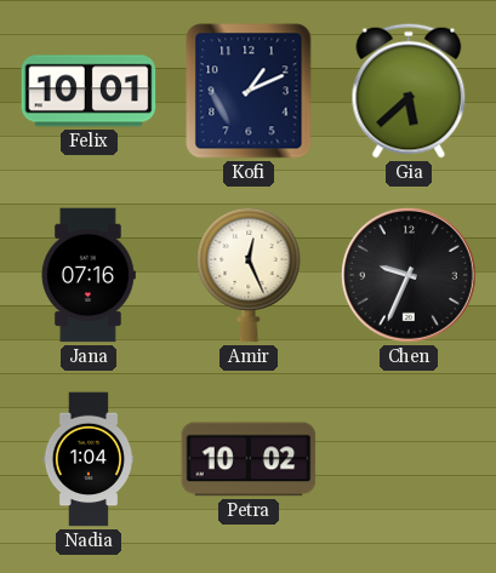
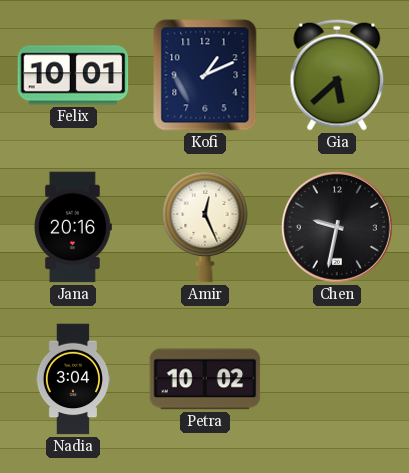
Jana: 07:16 -> 20:16
Chen: 9:34 -> 9:32
Nadia: 1:04 -> 3:04
